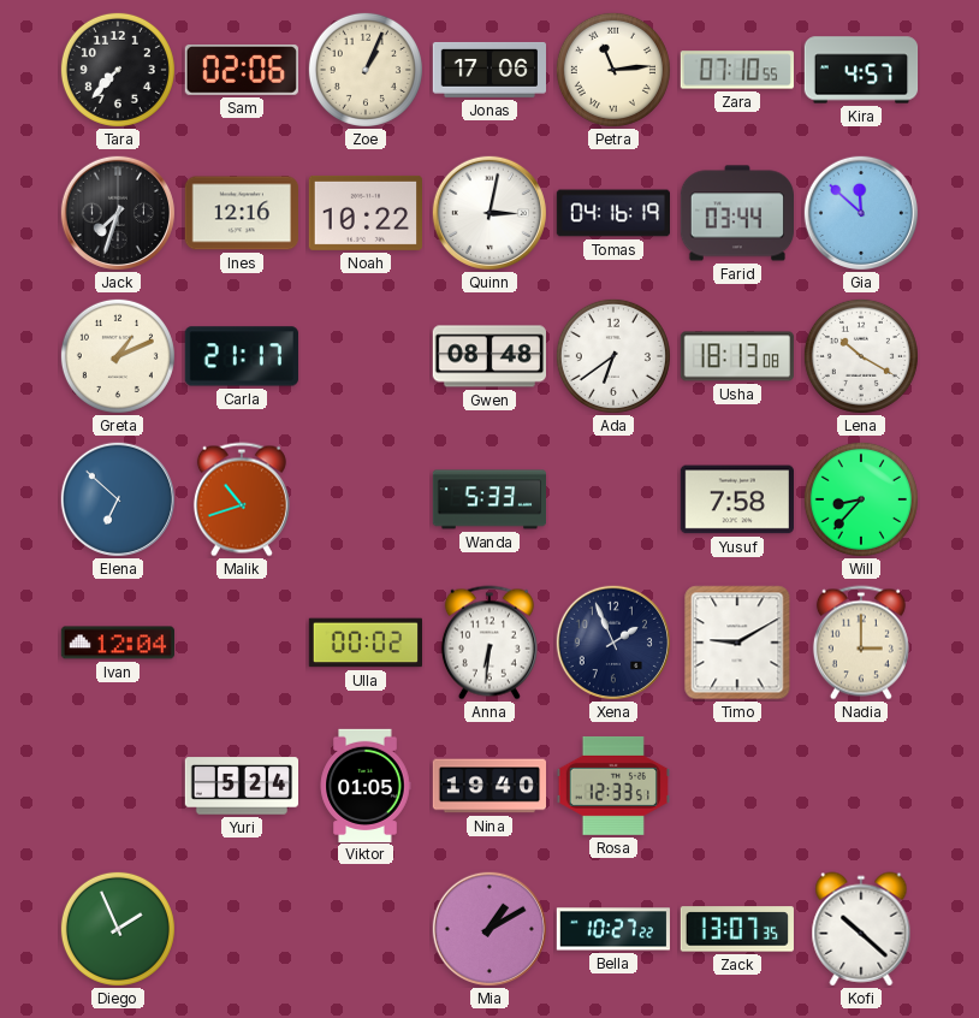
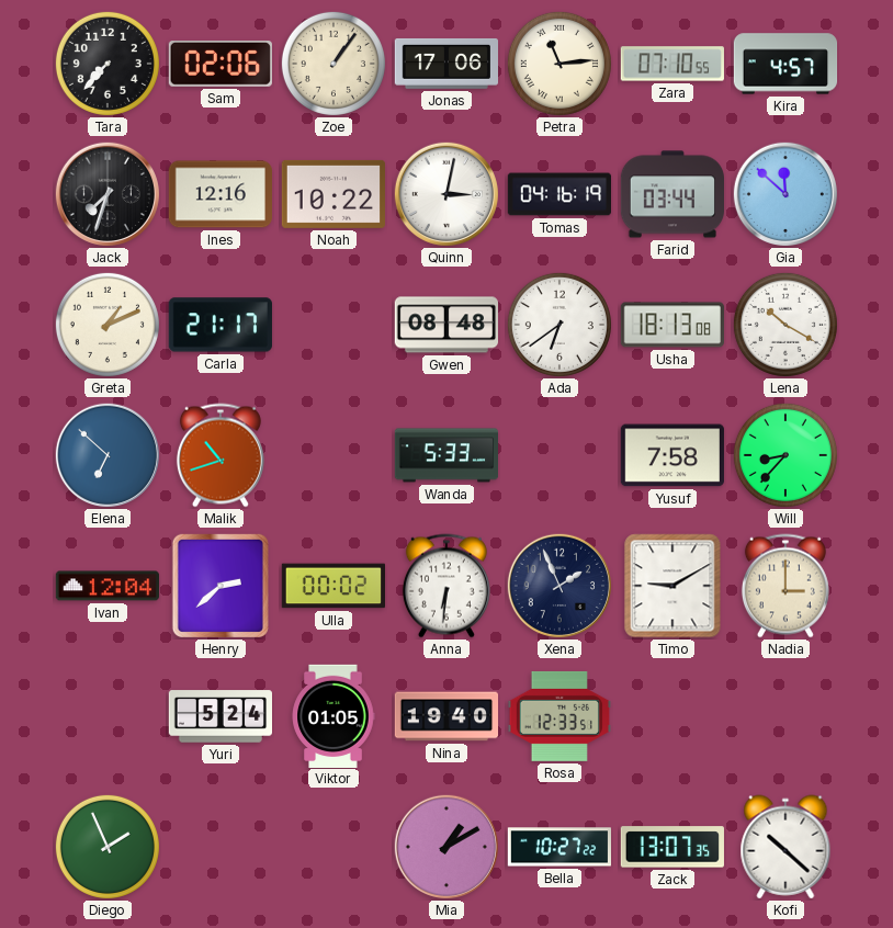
Zoe: 1:04 -> 1:06
Henry: none -> 2:38
